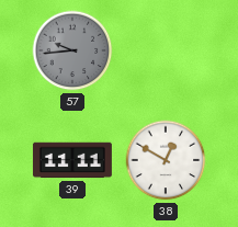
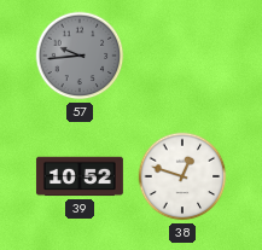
39: 11:11 -> 10:52
38: 12:50 -> 12:48
